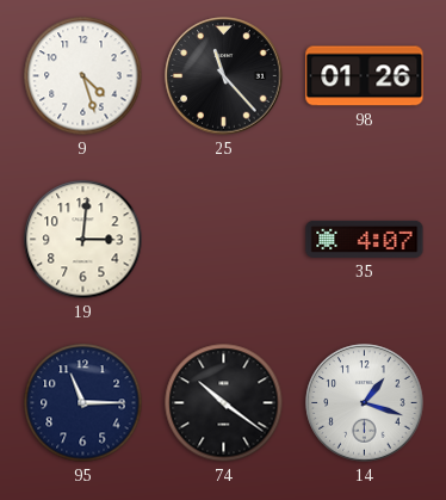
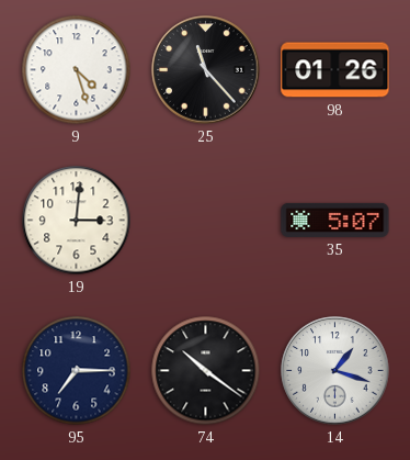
35: 4:07 -> 5:07
95: 11:15 -> 7:15
